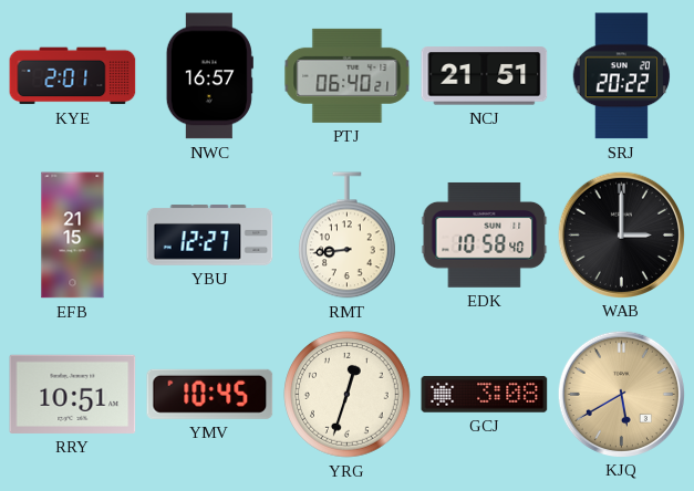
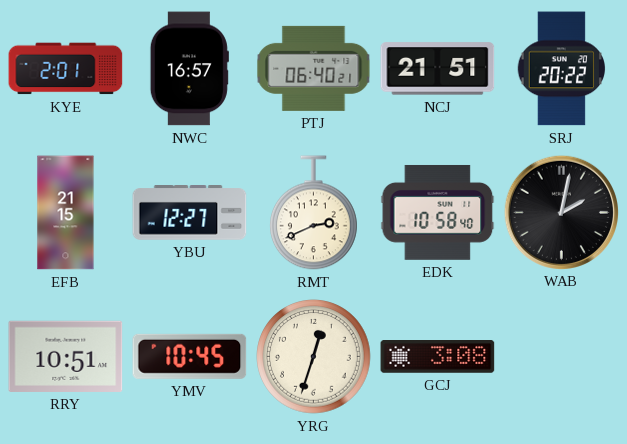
RMT: 8:44 -> 2:41
WAB: 3:00 -> 2:02
KJQ: 5:40 -> none
